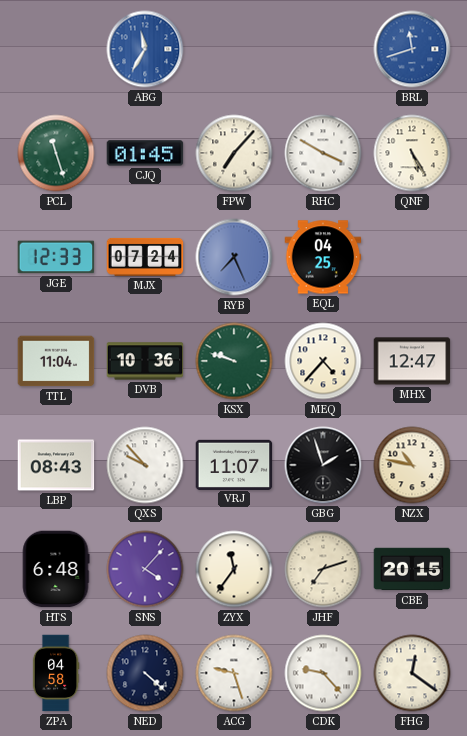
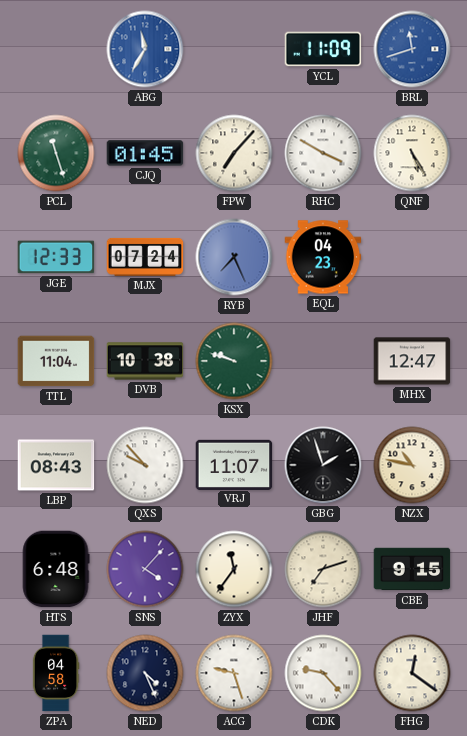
YCL: none -> 11:09
EQL: 04:25 -> 04:23
DVB: 10:36 -> 10:38
MEQ: 4:37 -> none
CBE: 20:15 -> 9:15
NED: 4:22 -> 4:26
